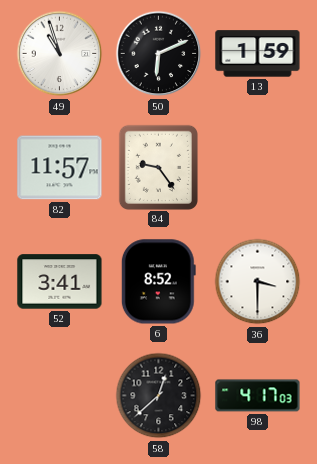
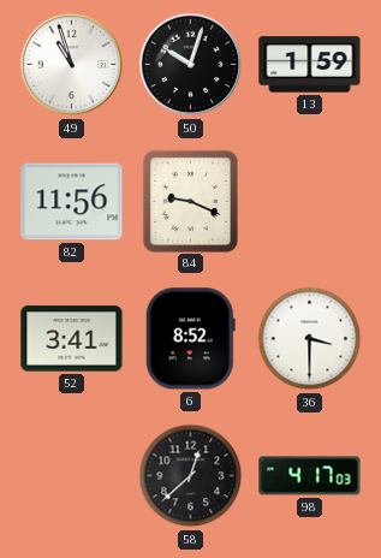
50: 6:11 -> 10:03
82: 11:57 -> 11:56
84: 9:24 -> 9:19
